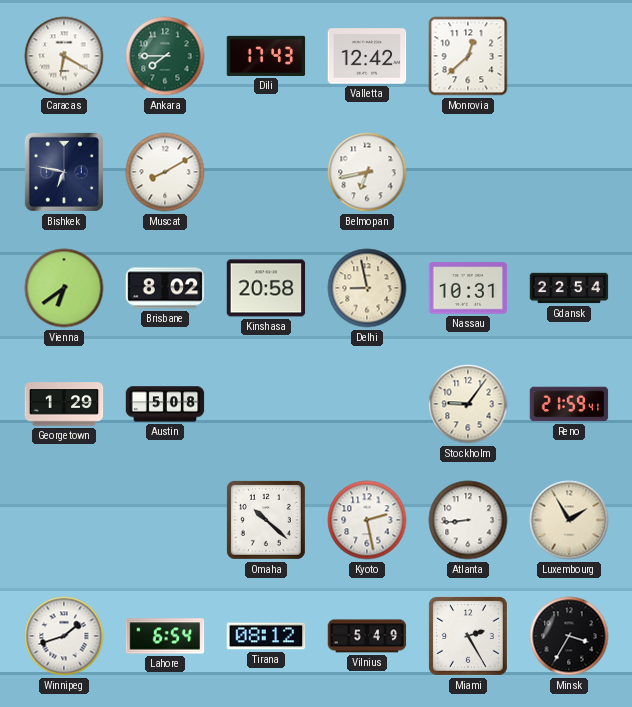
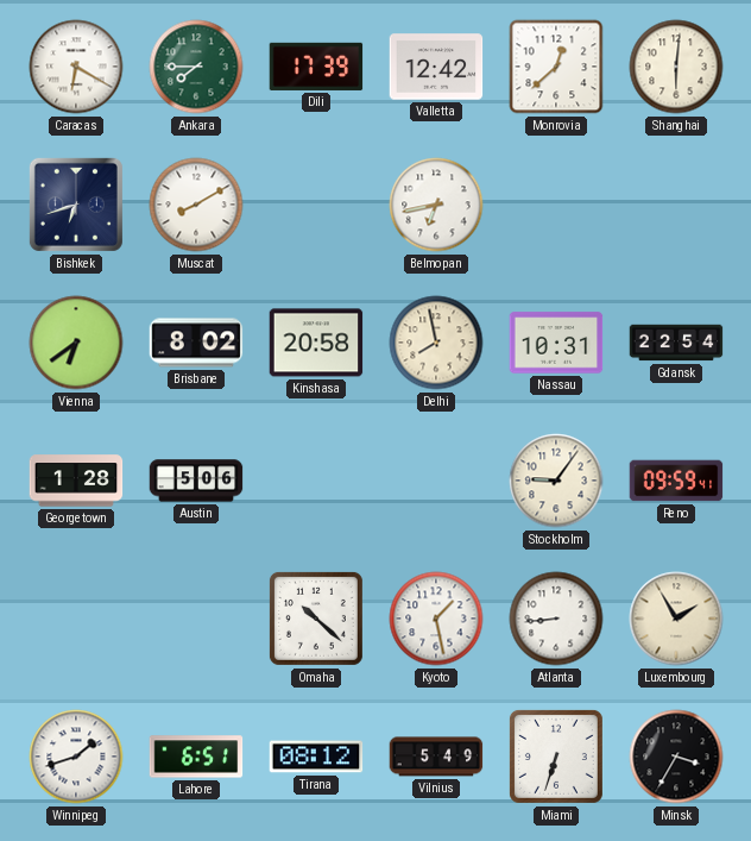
Dili: 17:43 -> 17:39
Shanghai: none -> 6:01
Bishkek: 6:47 -> 6:42
Delhi: 8:58 -> 7:58
Georgetown: 1:29 -> 1:28
Austin: 5:08 -> 5:06
Reno: 21:59 -> 09:59
Kyoto: 2:28 -> 1:28
Lahore: 6:54 -> 6:51
Miami: 2:25 -> 6:33
